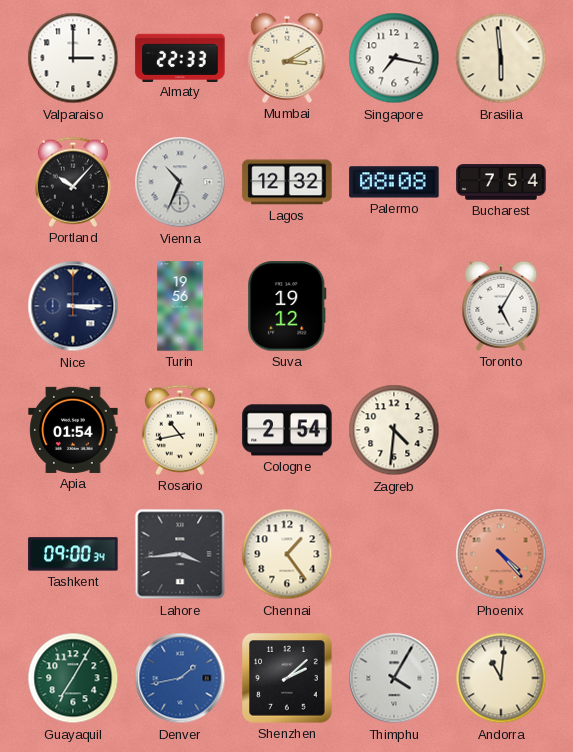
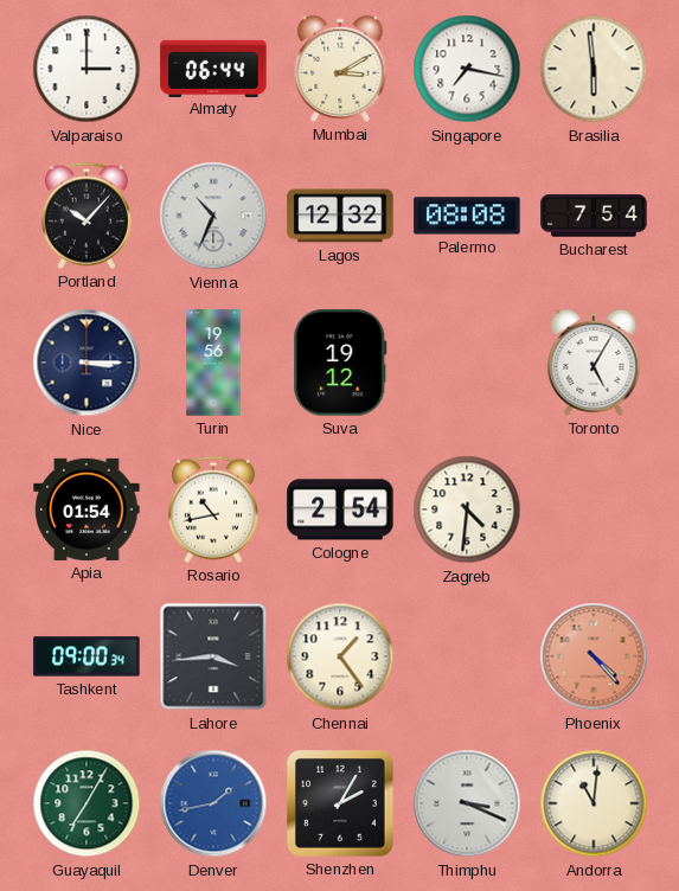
Almaty: 22:33 -> 06:44
Shenzhen: 2:08 -> 2:05
Thimphu: 4:05 -> 3:19
